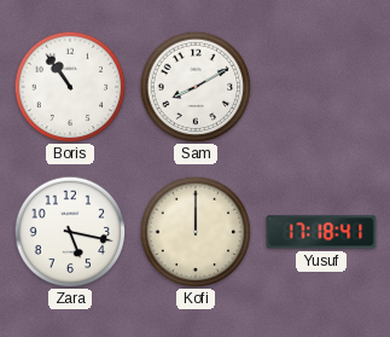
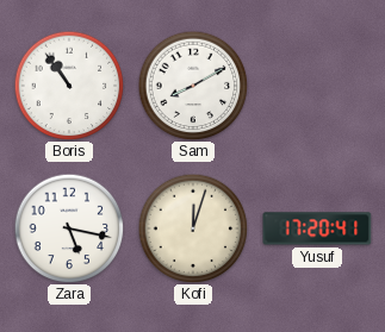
Kofi: 12:00 -> 12:03
Yusuf: 17:18 -> 17:20
